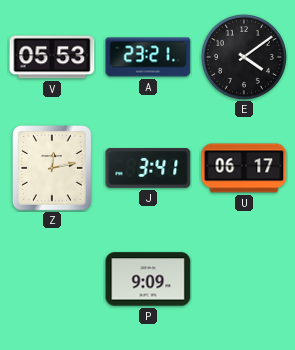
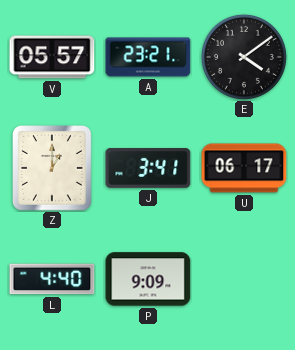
V: 05:53 -> 05:57
Z: 12:13 -> 1:00
L: none -> 4:40
